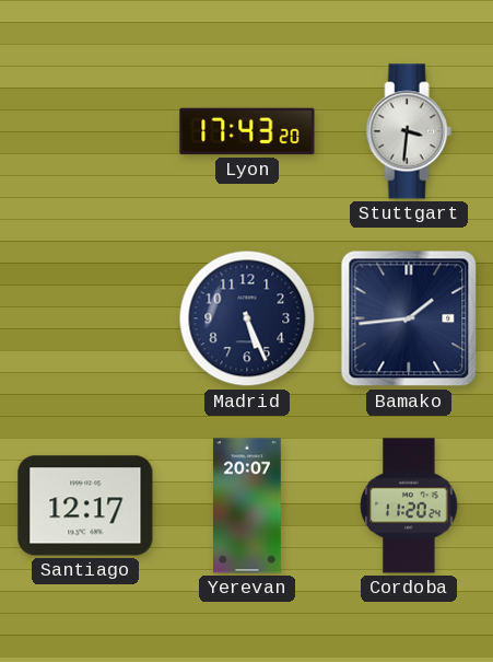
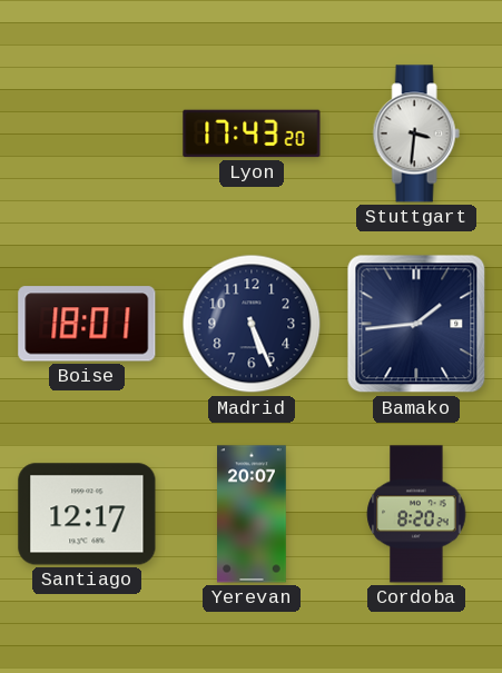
Boise: none -> 18:01
Cordoba: 11:20 -> 8:20
